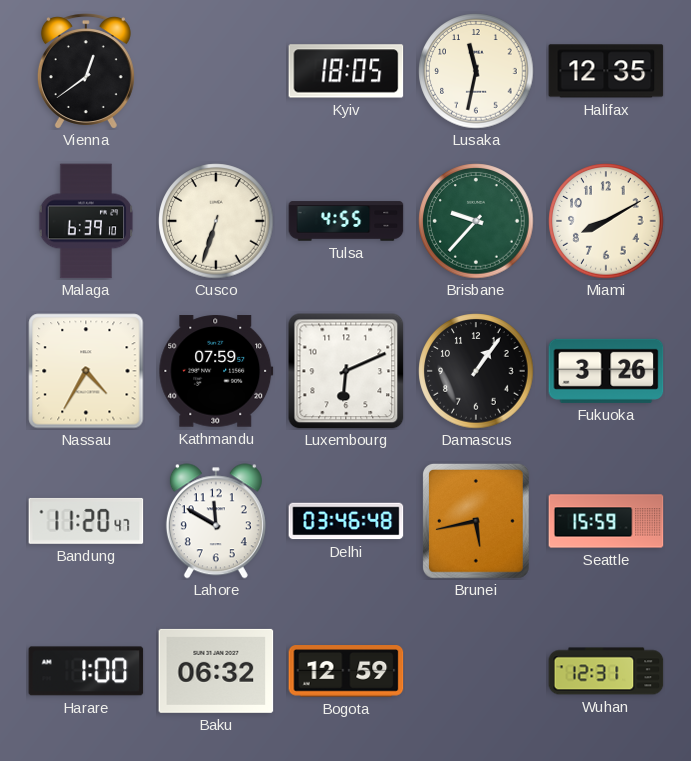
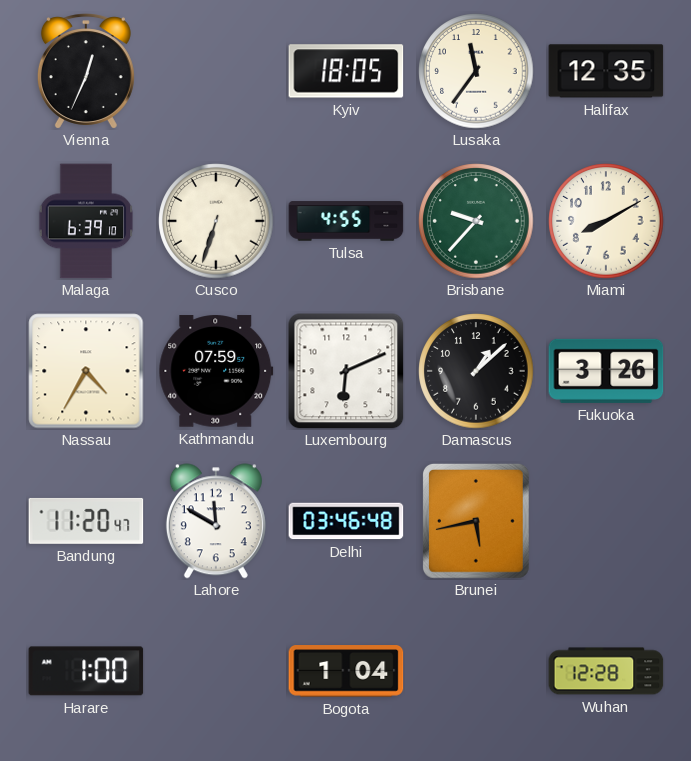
Vienna: 12:39 -> 12:34
Lusaka: 11:32 -> 11:36
Damascus: 1:06 -> 1:08
Seattle: 15:59 -> none
Baku: 06:32 -> none
Bogota: 12:59 -> 1:04
Wuhan: 12:31 -> 12:28
